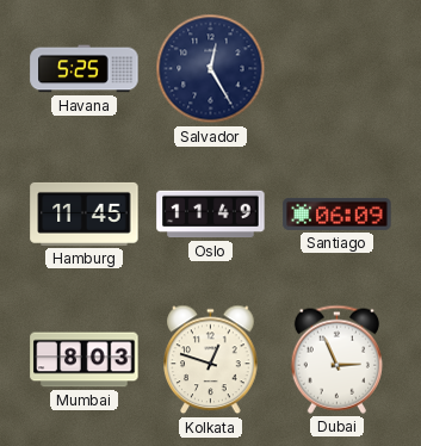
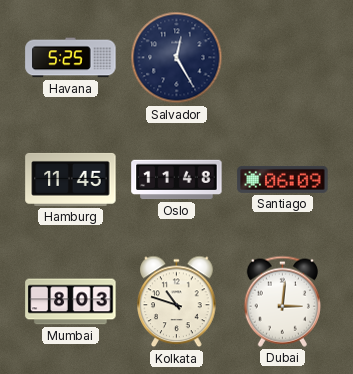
Oslo: 11:49 -> 11:48
Kolkata: 12:48 -> 10:48
Dubai: 2:56 -> 3:01
